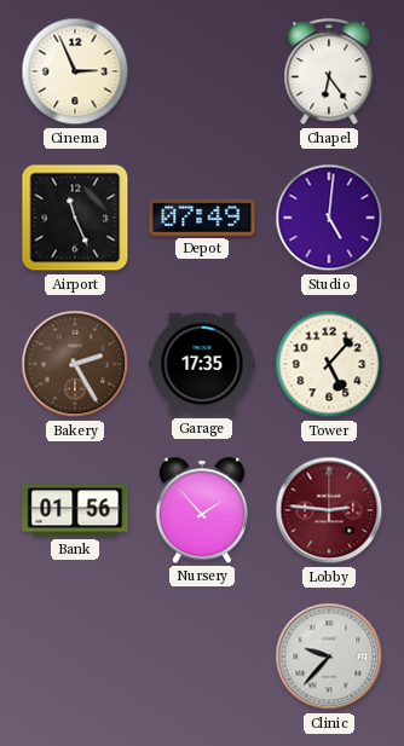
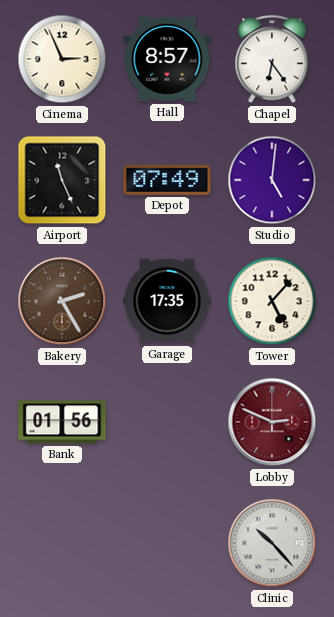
Hall: none -> 8:57
Nursery: 1:53 -> none
Lobby: 2:46 -> 2:49
Clinic: 9:37 -> 10:23
